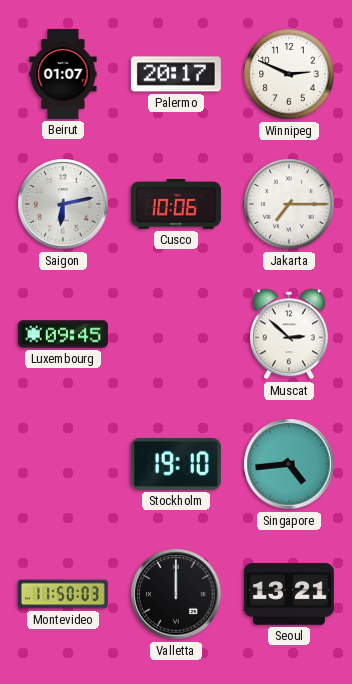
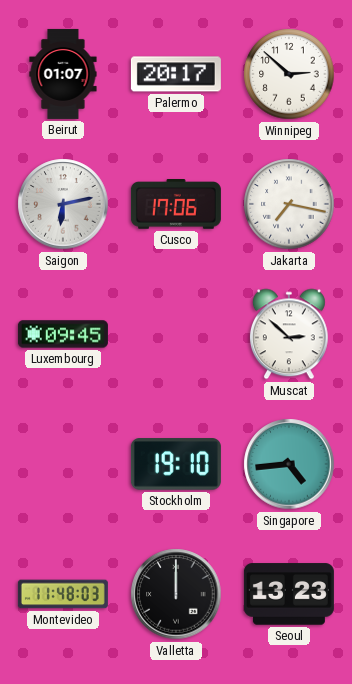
Winnipeg: 2:49 -> 2:52
Cusco: 10:06 -> 17:06
Jakarta: 7:15 -> 7:17
Montevideo: 11:50 -> 11:48
Seoul: 13:21 -> 13:23
